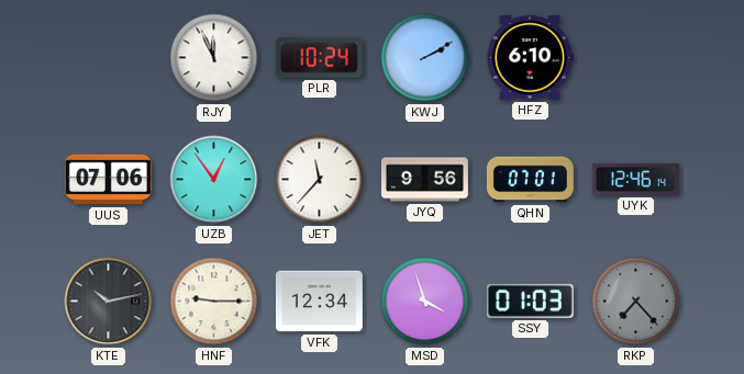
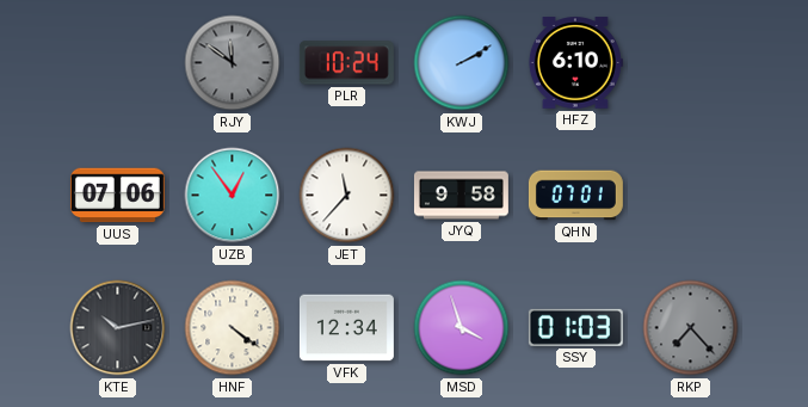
RJY: 11:56 -> 11:51
RJY dial: white -> grey
JYQ: 9:56 -> 9:58
UYK: 12:46 -> none
HNF: 9:15 -> 4:21
